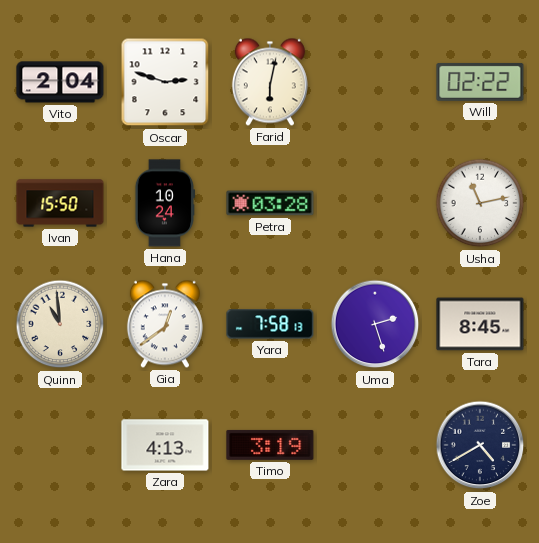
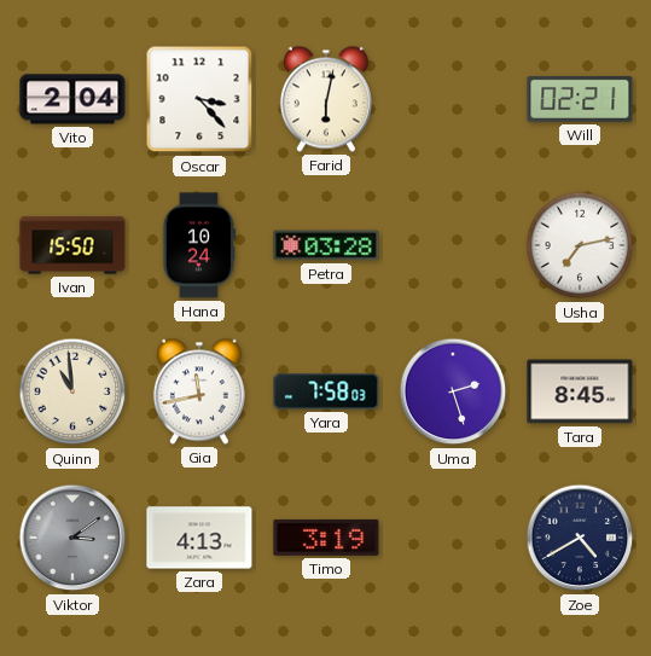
Oscar: 2:48 -> 3:23
Will: 02:22 -> 02:21
Usha: 11:13 -> 7:13
Gia: 12:39 -> 11:43
Yara: 7:58:13 -> 7:58:03
Viktor: none -> 3:09
